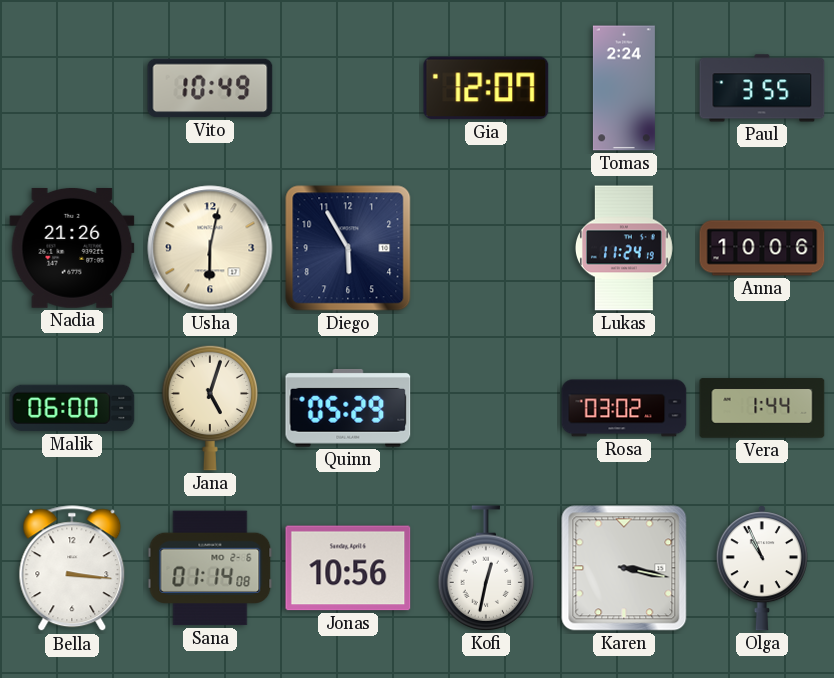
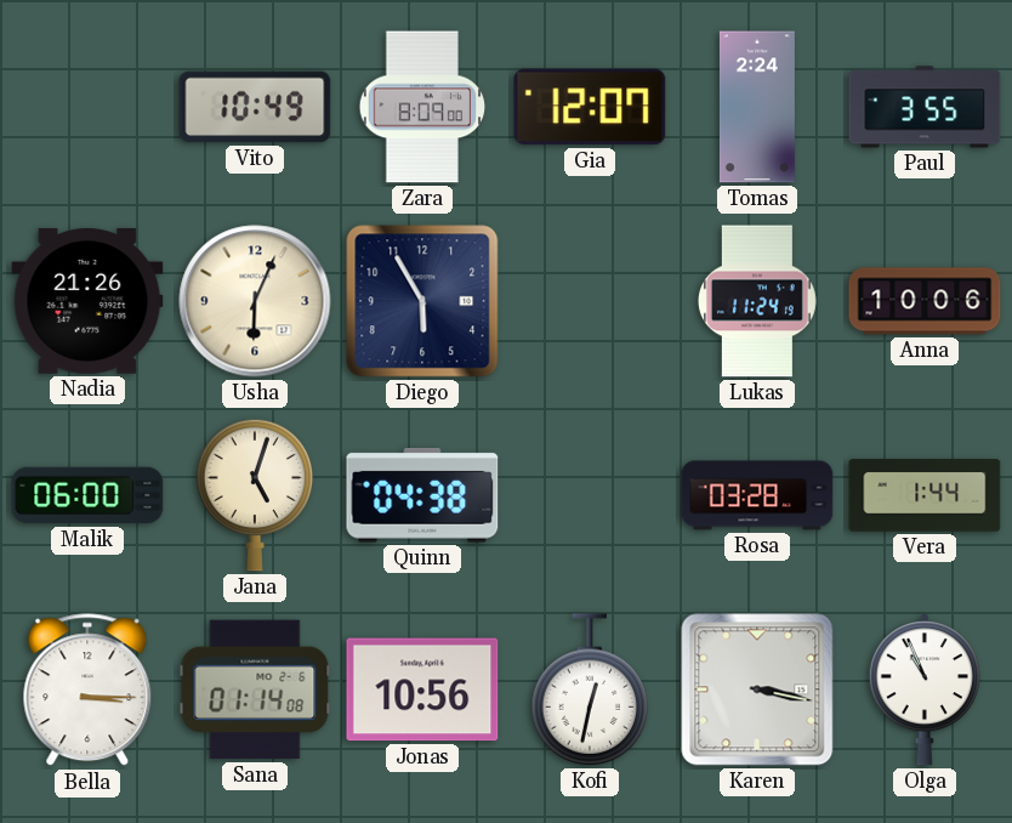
Zara: none -> 8:09
Usha: 6:02 -> 6:04
Quinn: 05:29 -> 04:38
Rosa: 03:02 -> 03:28
Bella: 3:16 -> 3:15
